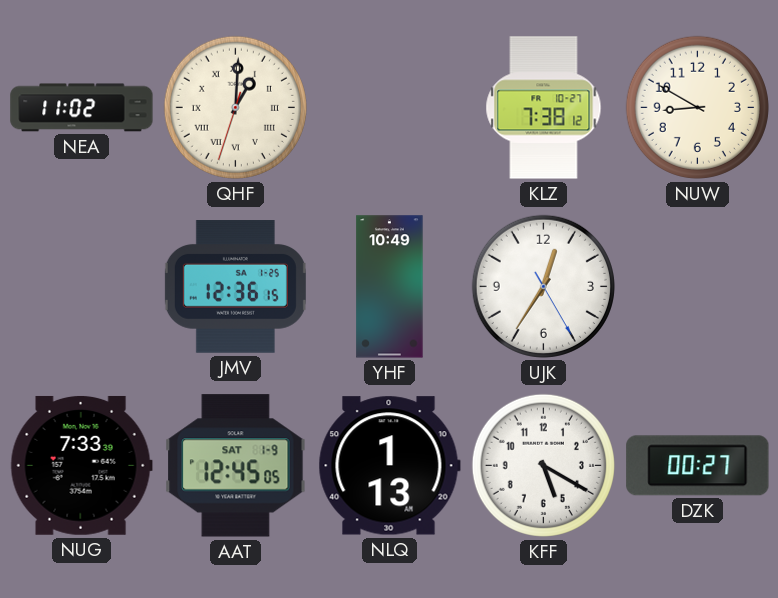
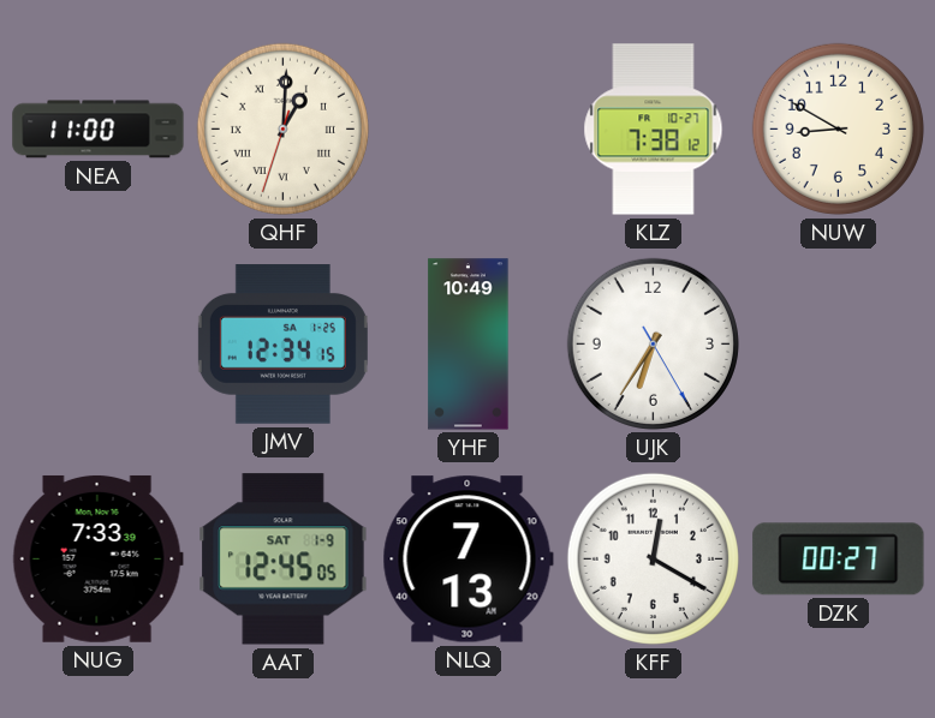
NEA: 11:02 -> 11:00
JMV: 12:36 -> 12:34
UJK: 12:35 -> 6:35
NLQ: 1:13 -> 7:13
KFF: 5:20 -> 12:20
